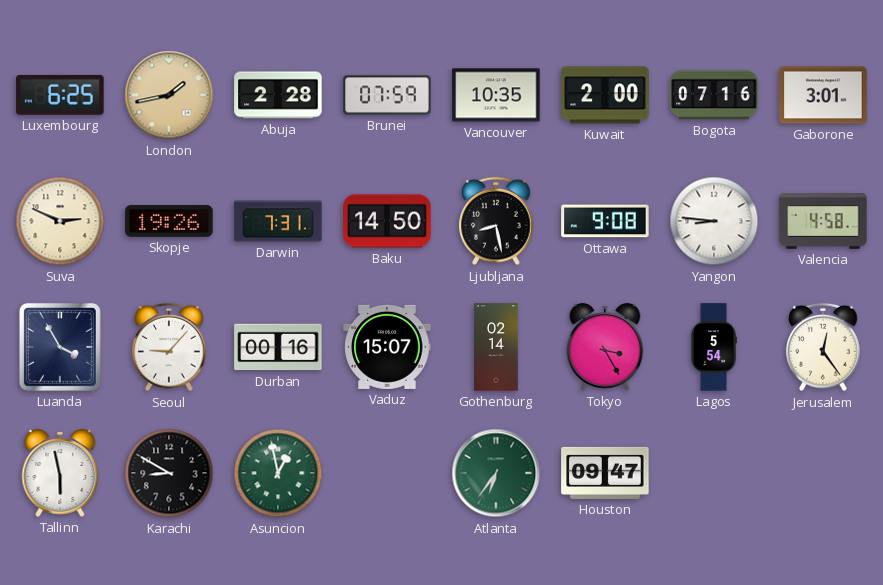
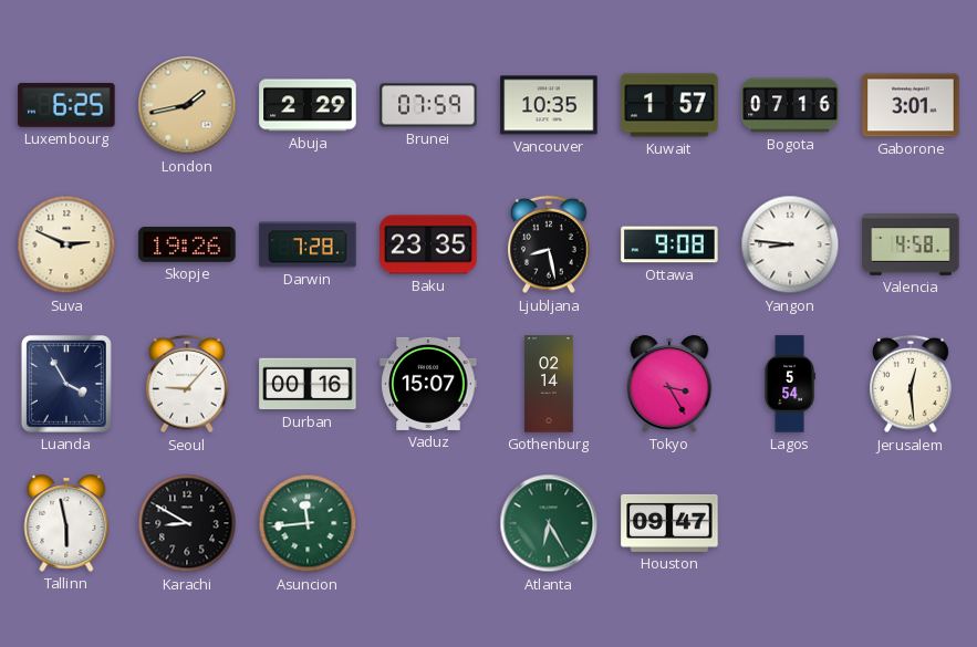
Abuja: 2:28 -> 2:29
Kuwait: 2:00 -> 1:57
Darwin: 7:31 -> 7:28
Baku: 14:50 -> 23:35
Jerusalem: 12:24 -> 12:29
Asuncion: 12:58 -> 11:44
Atlanta: 6:36 -> 6:25
